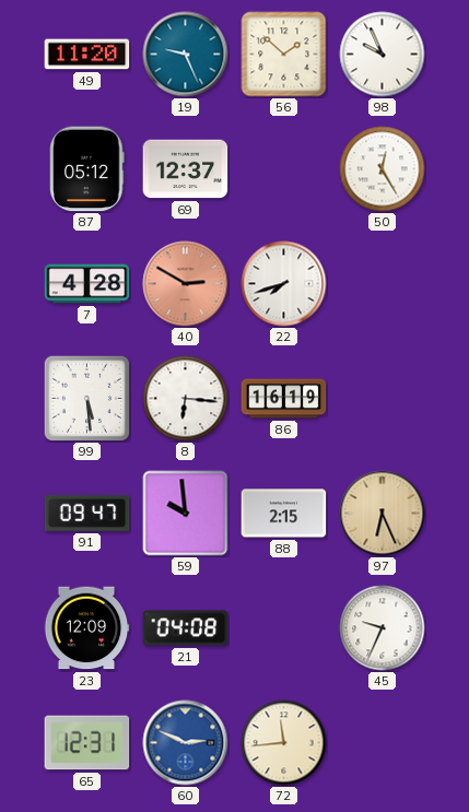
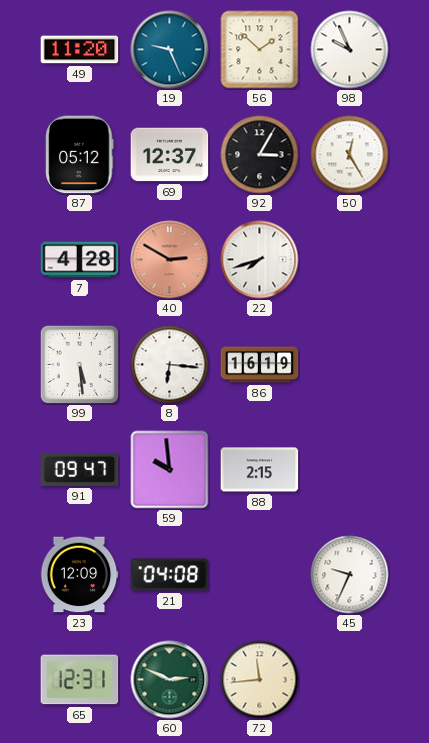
92: none -> 3:05
97: 6:26 -> none
60 dial: blue -> green
